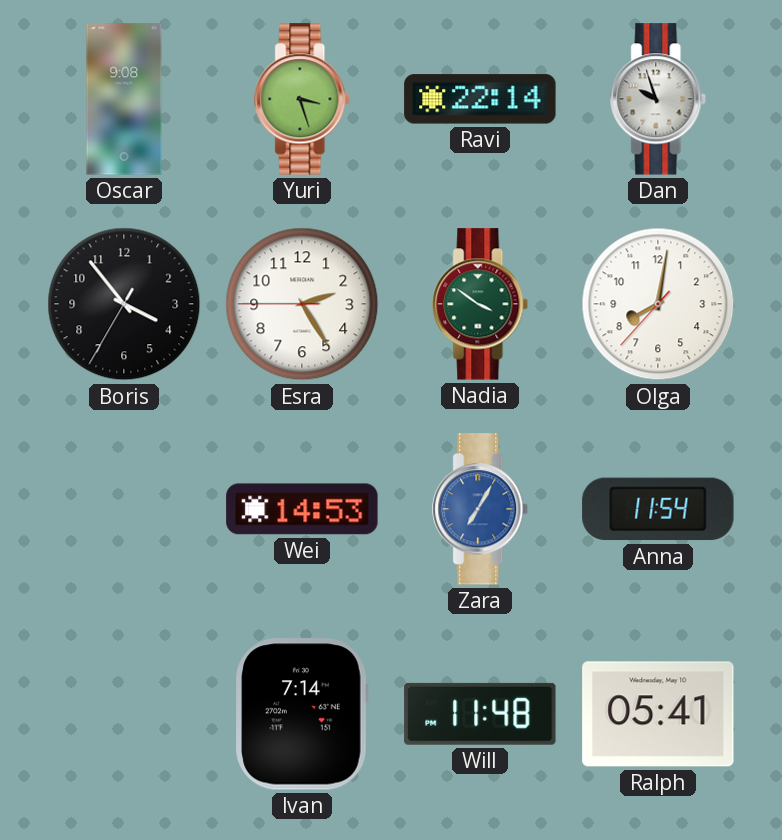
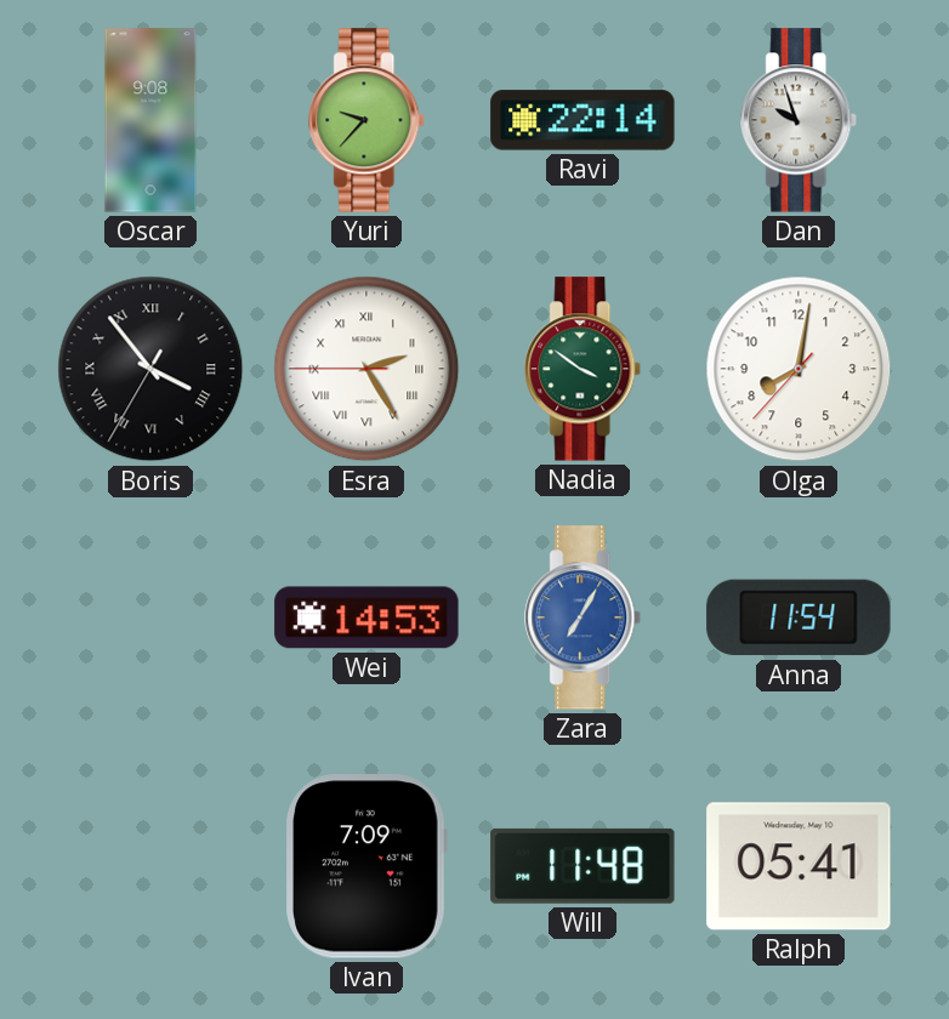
Yuri: 3:27 -> 9:37
Boris numerals: Arabic -> Roman
Esra numerals: Arabic -> Roman
Ivan: 7:14 -> 7:09
